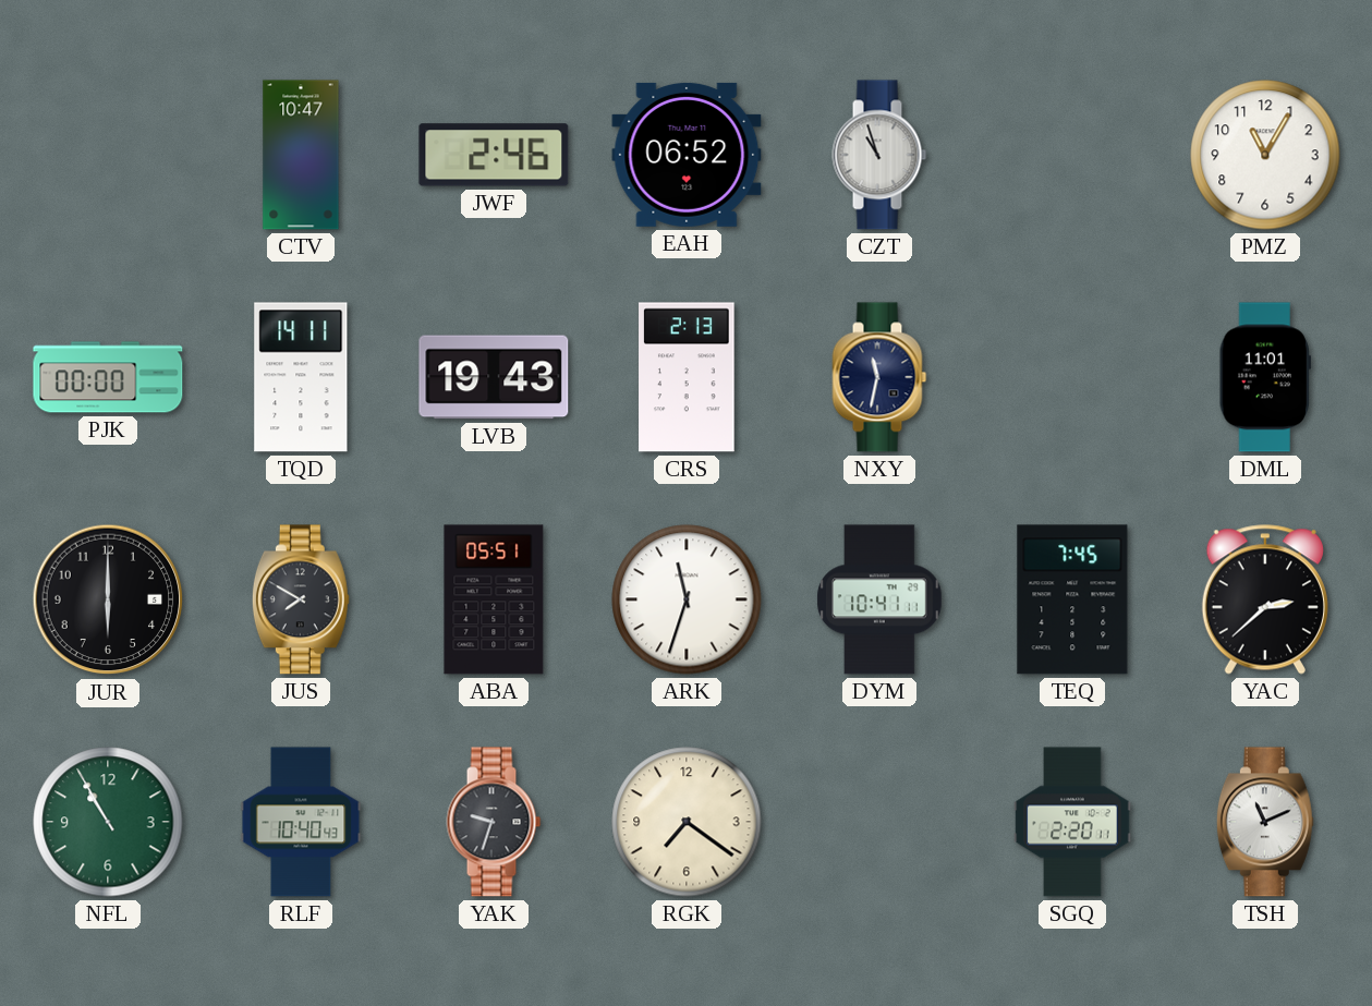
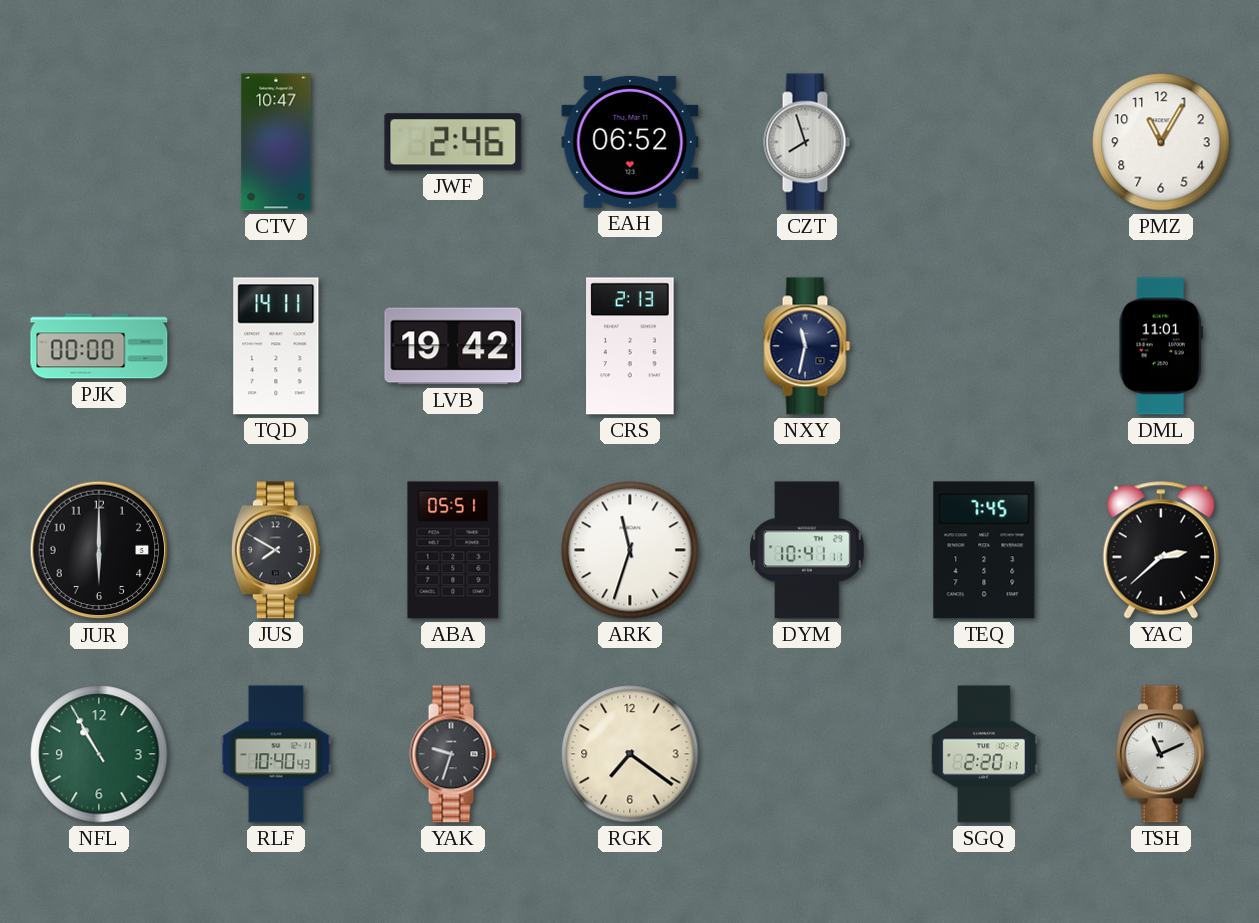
CZT: 10:57 -> 7:57
LVB: 19:43 -> 19:42
